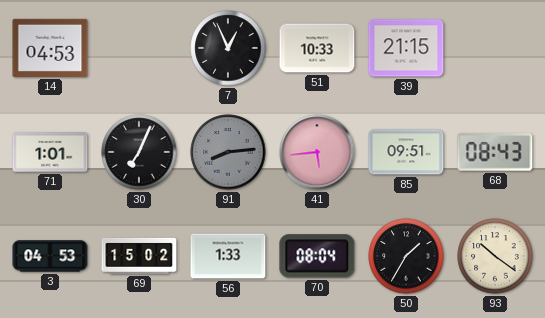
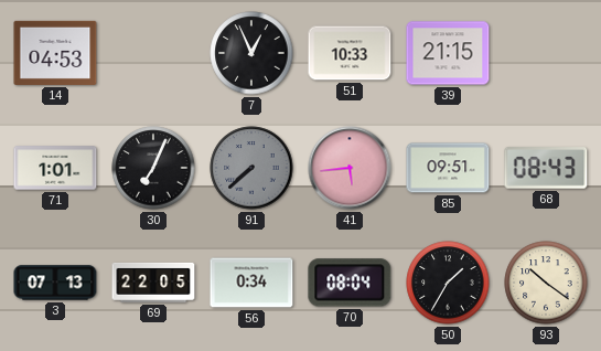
91: 8:14 -> 7:38
3: 04:53 -> 07:13
69: 15:02 -> 22:05
56: 1:33 -> 0:34
